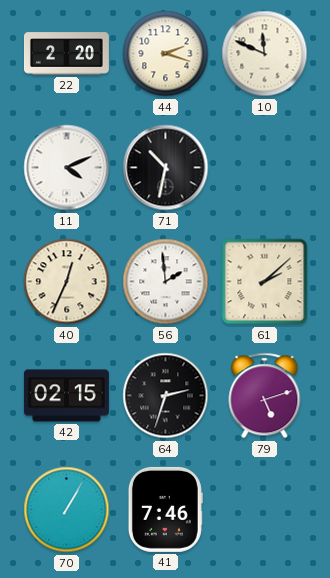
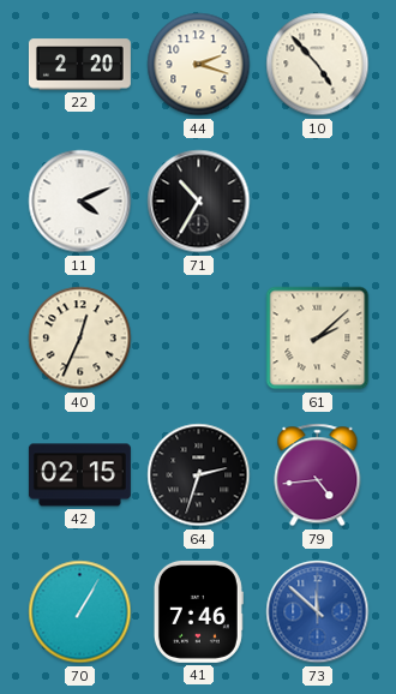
10: 11:49 -> 4:53
71: 10:32 -> 10:35
56: 1:59 -> none
79: 5:12 -> 4:44
73: none -> 11:52
